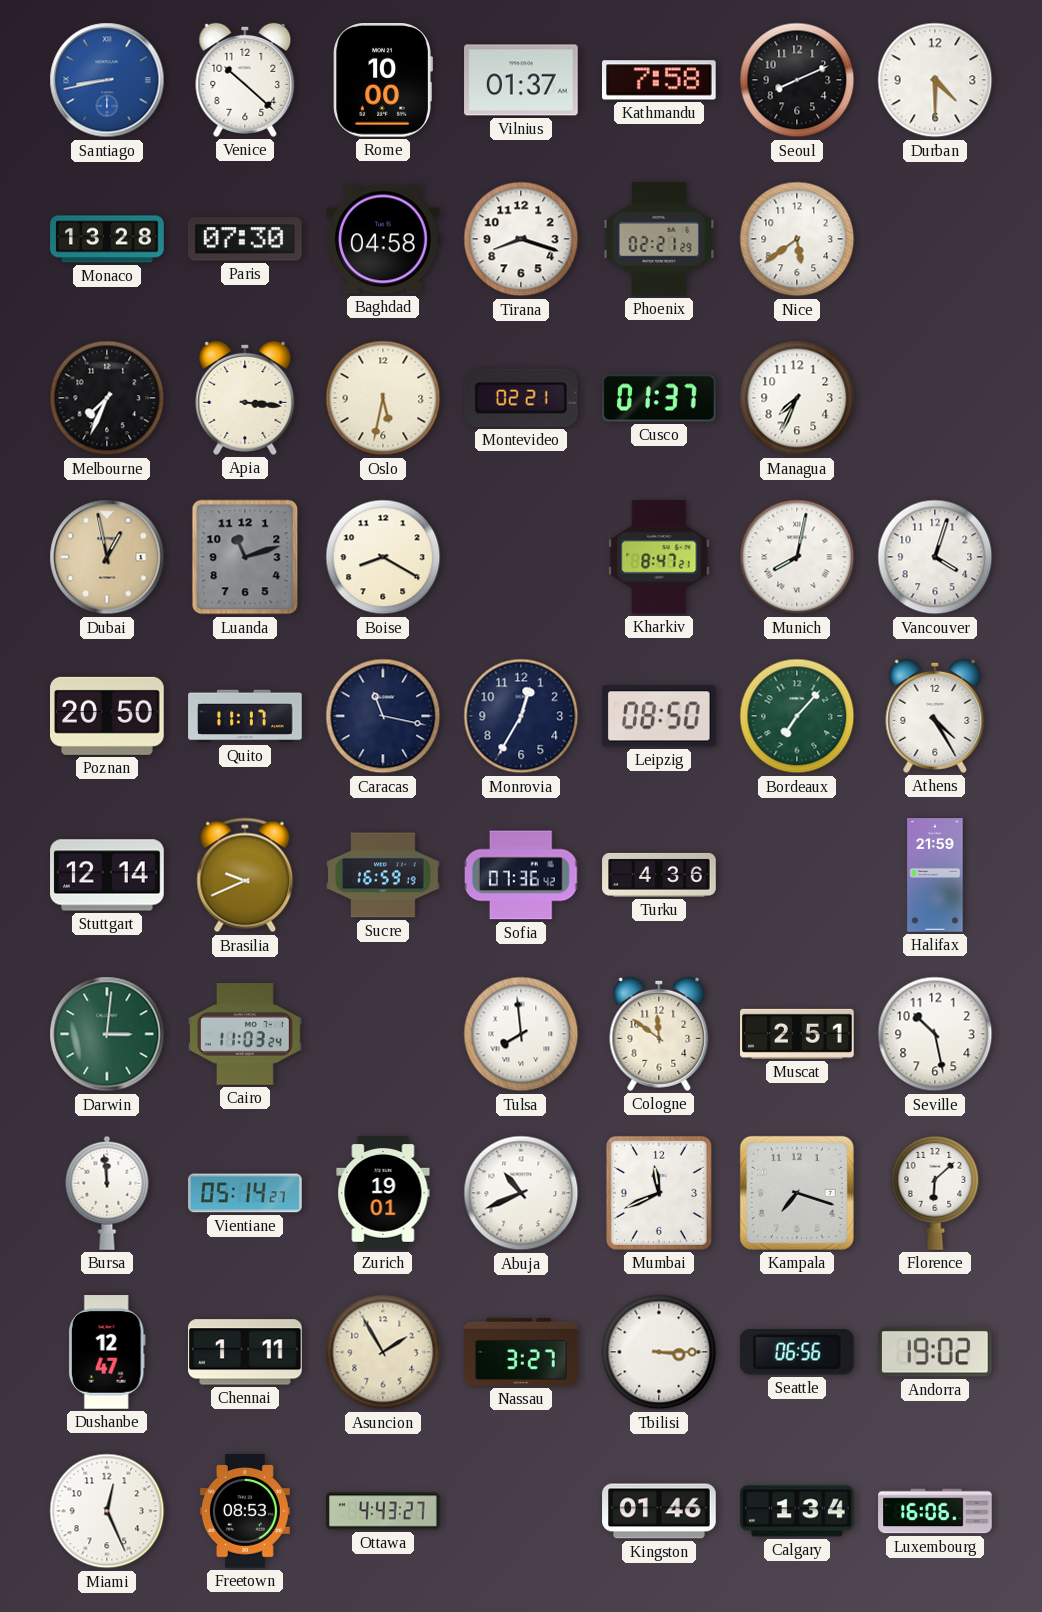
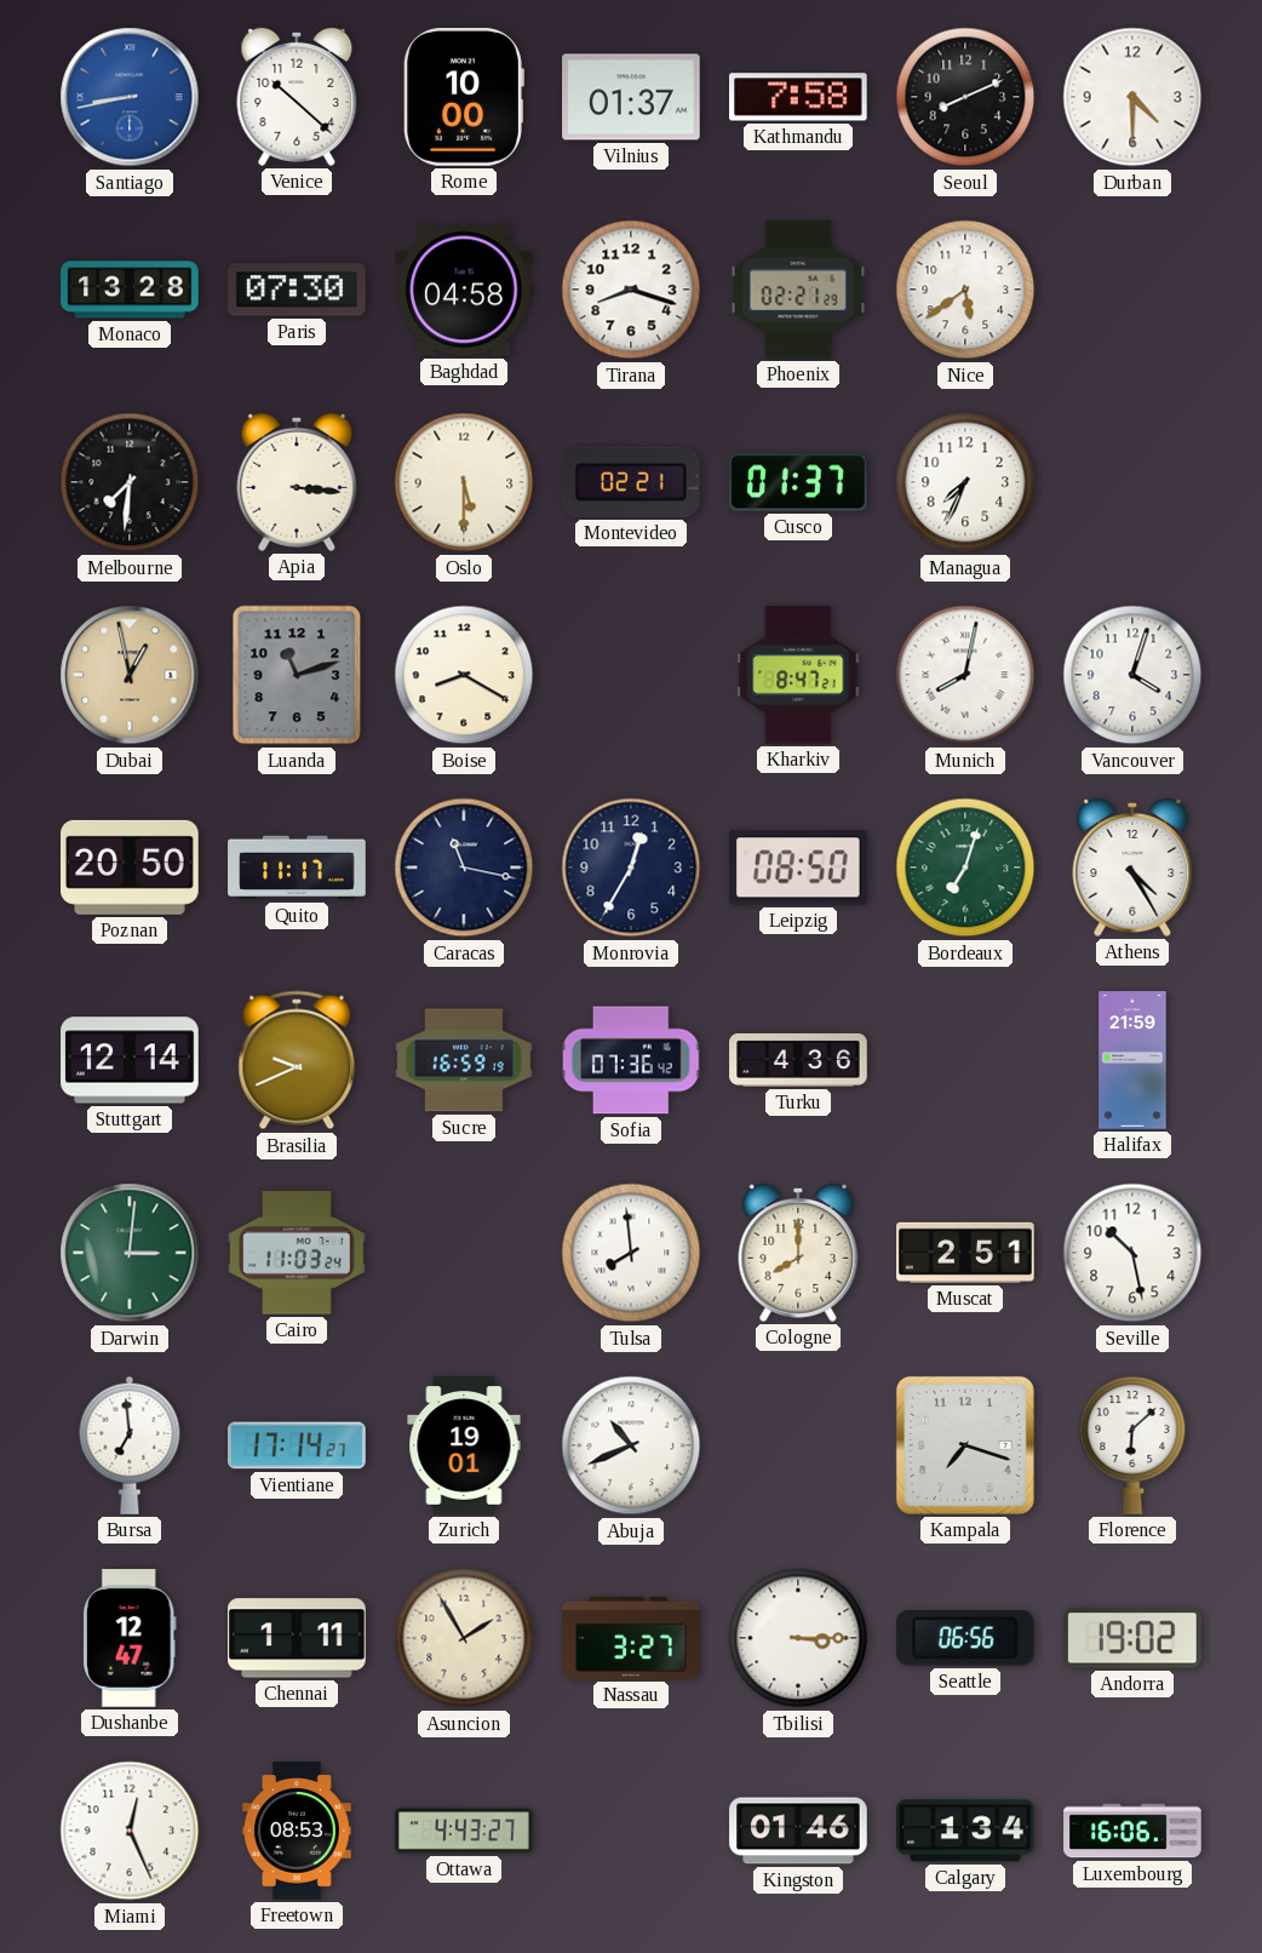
Melbourne: 7:34 -> 7:31
Oslo: 5:32 -> 5:30
Bordeaux: 7:07 -> 7:03
Cologne: 11:51 -> 8:00
Bursa: 11:59 -> 6:59
Vientiane: 05:14 -> 17:14
Mumbai: 11:41 -> none
